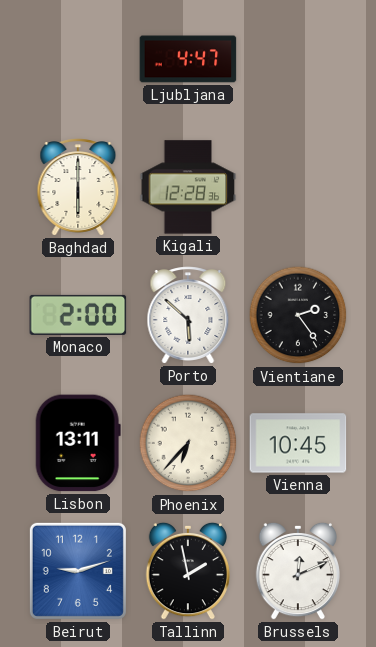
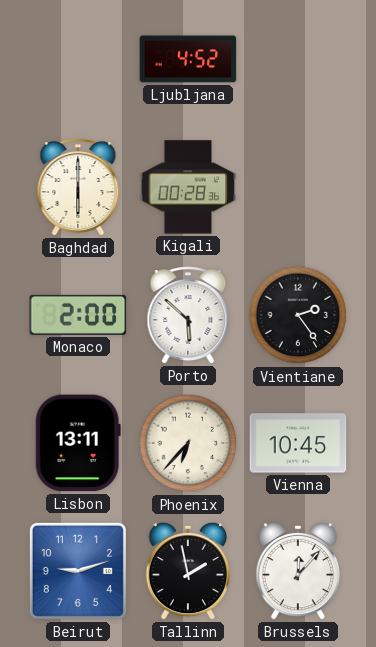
Ljubljana: 4:47 -> 4:52
Kigali: 12:28 -> 00:28
Brussels: 12:11 -> 12:07
